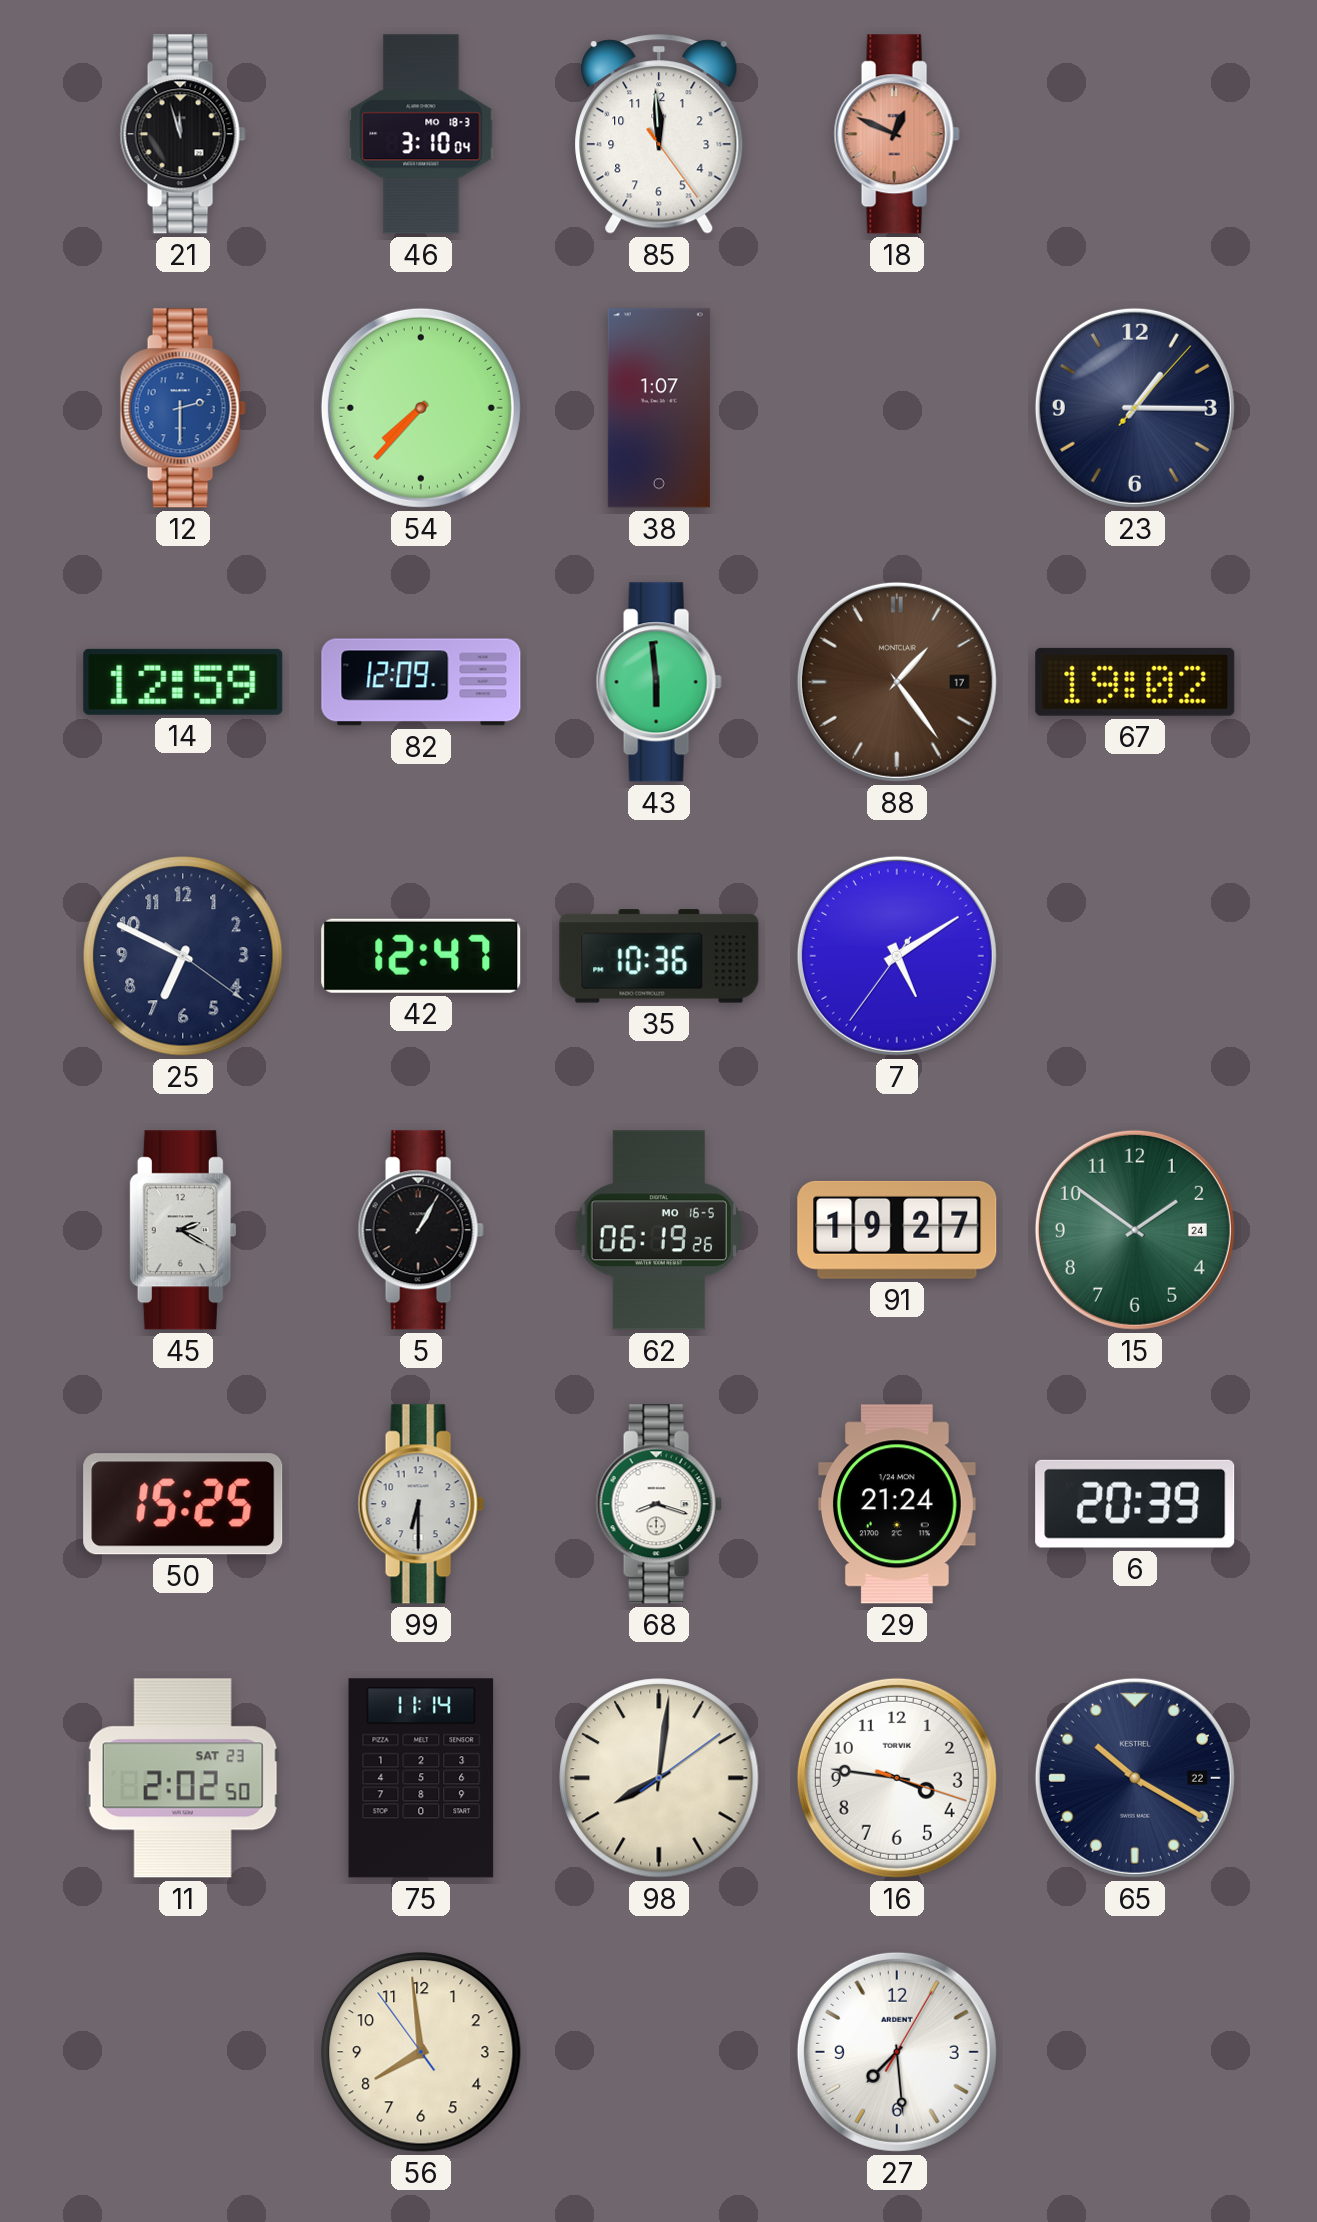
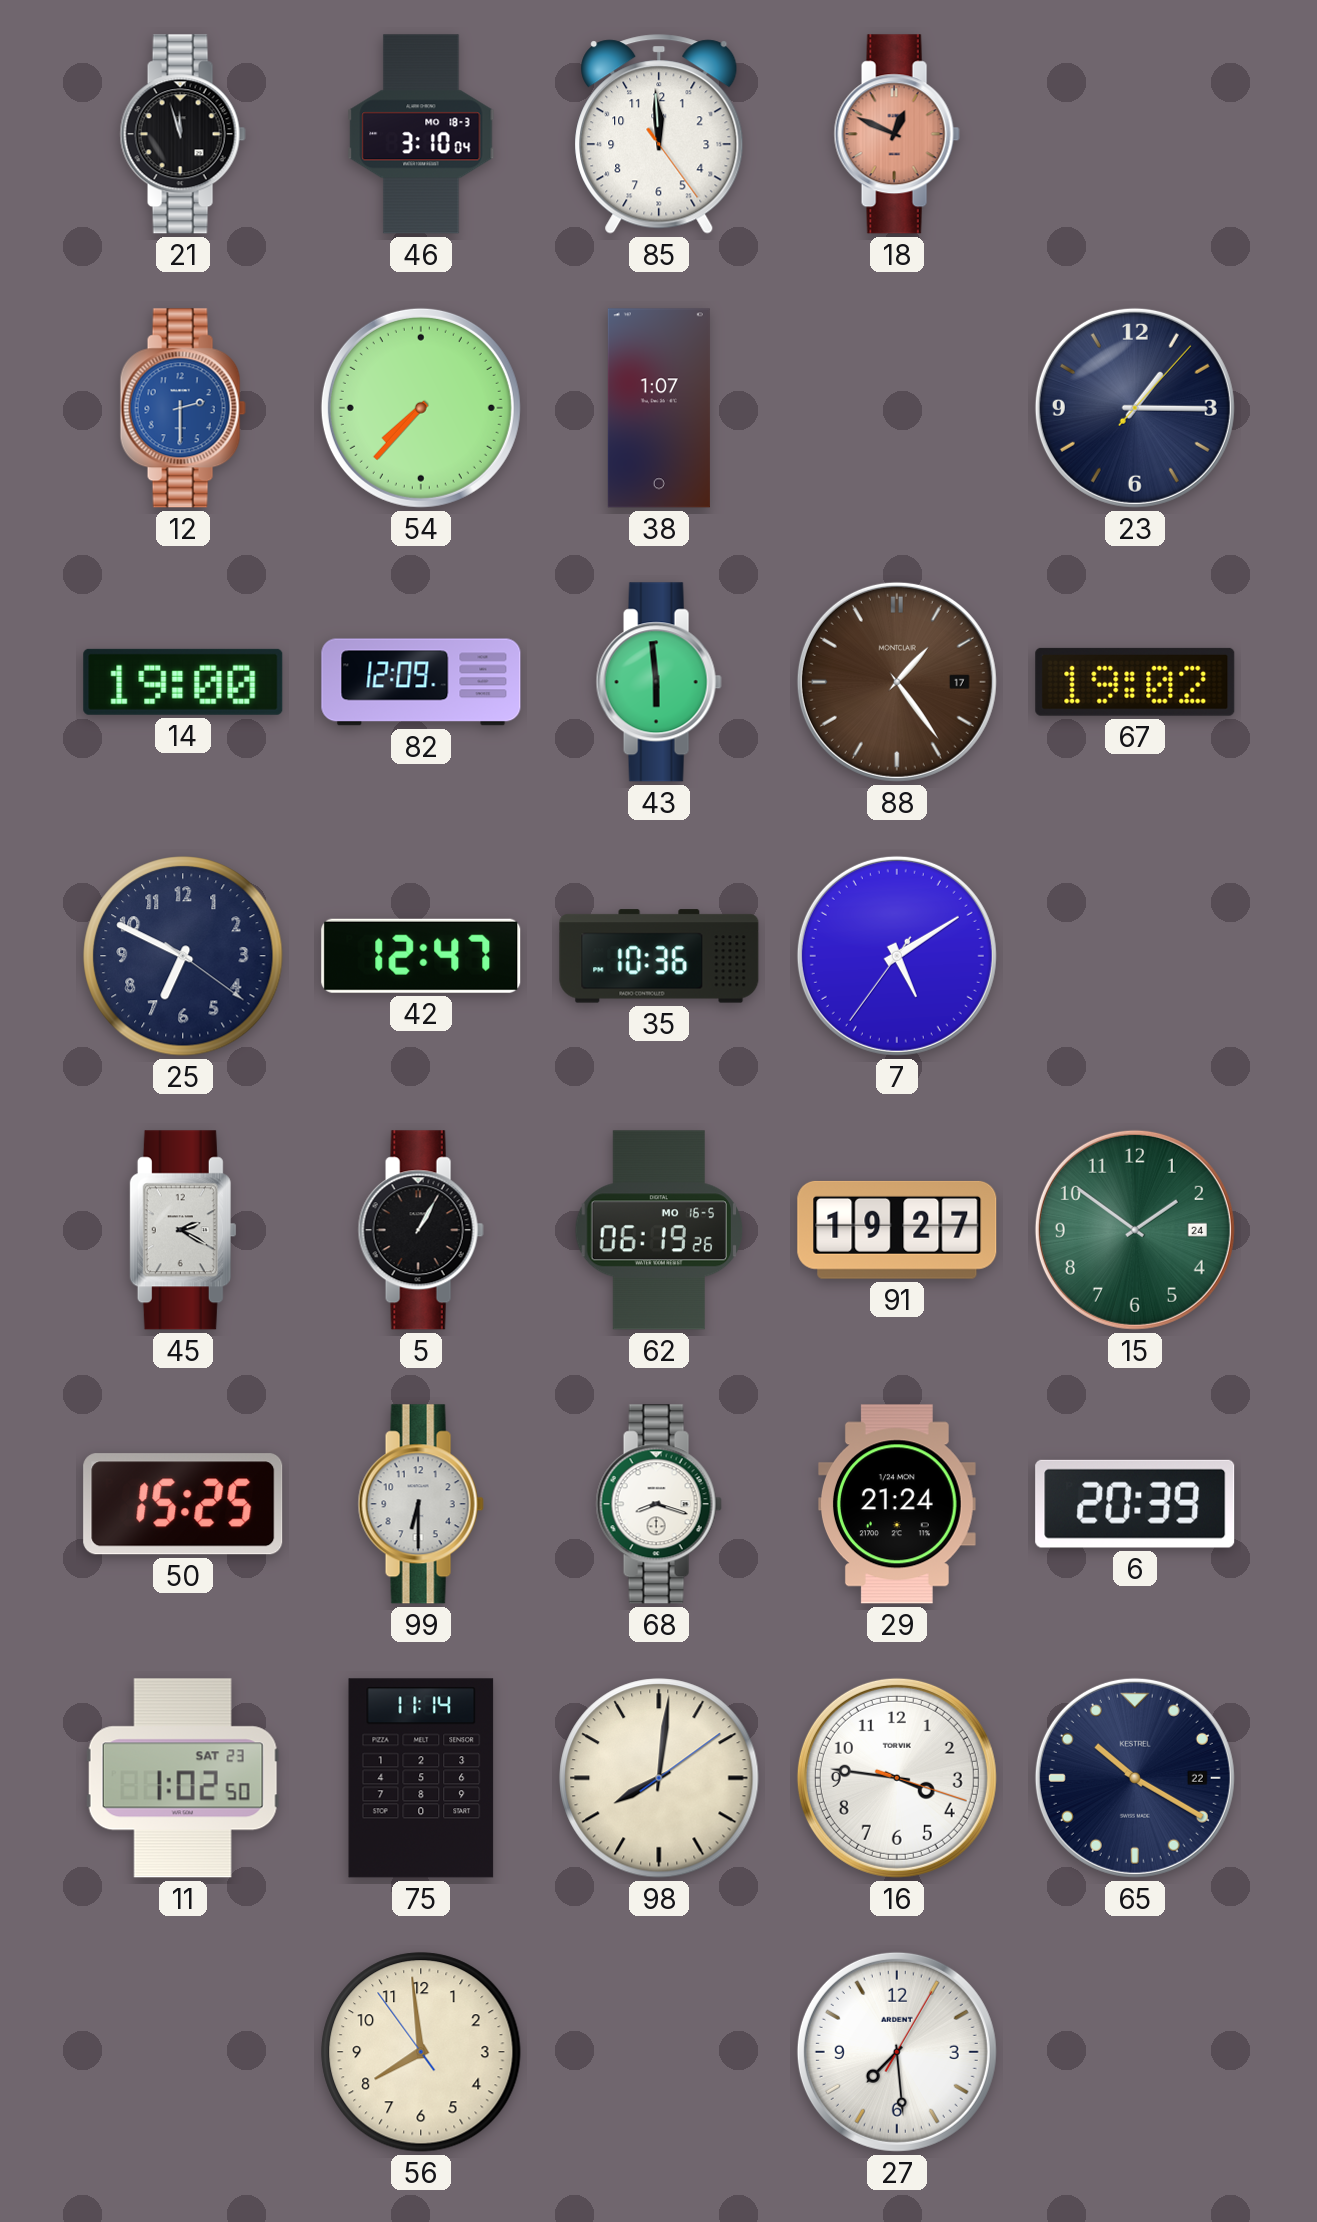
14: 12:59 -> 19:00
11: 2:02 -> 1:02
